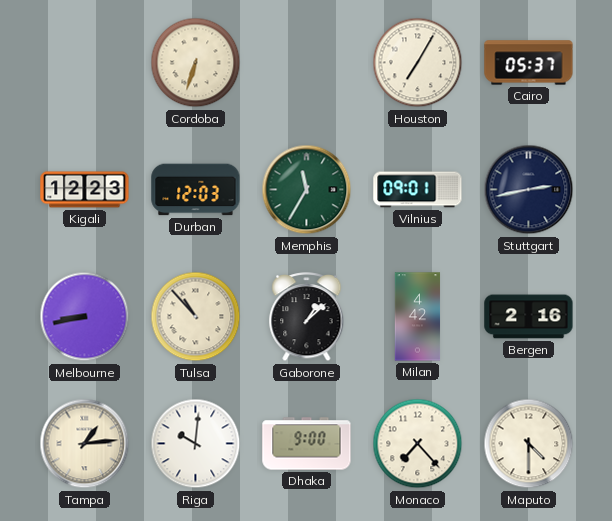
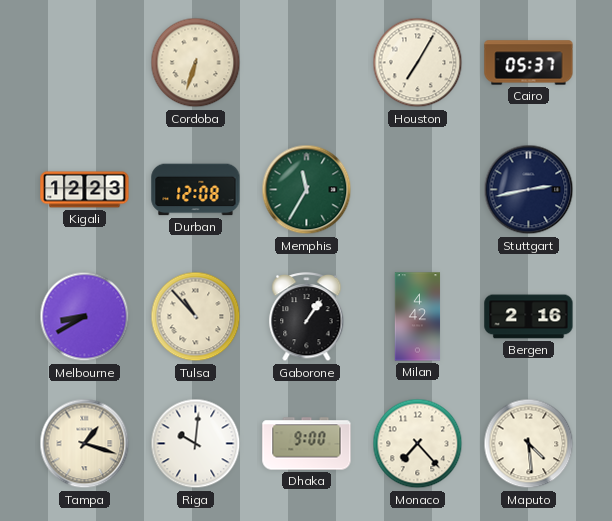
Durban: 12:03 -> 12:08
Vilnius: 09:01 -> none
Melbourne: 8:43 -> 8:40
Gaborone: 1:08 -> 1:06
Tampa: 1:14 -> 1:18
Maputo: 4:30 -> 4:29
